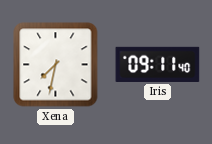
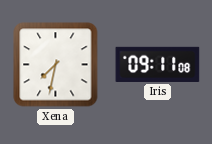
Iris: 09:11:40 -> 09:11:08
